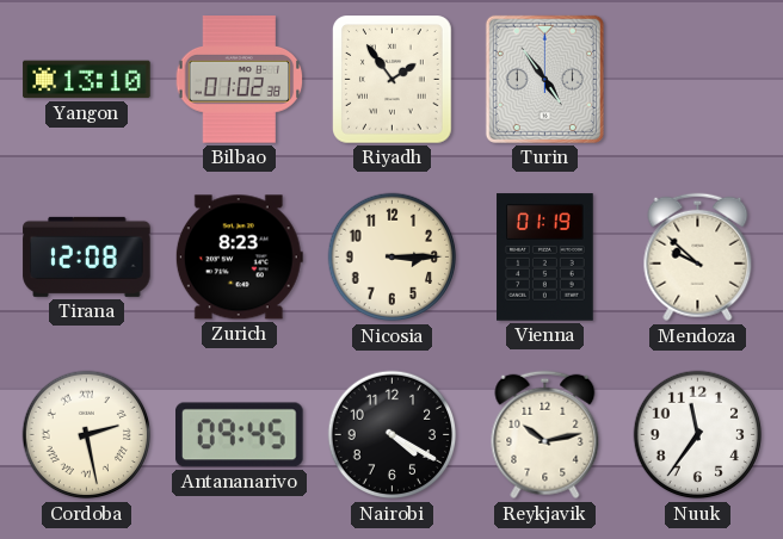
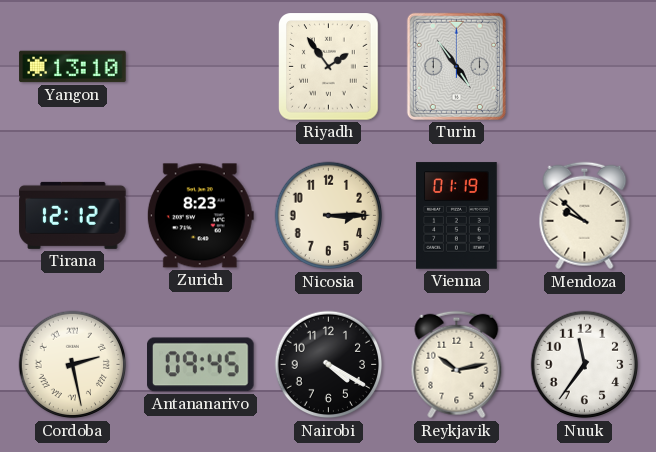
Bilbao: 01:02 -> none
Tirana: 12:08 -> 12:12
